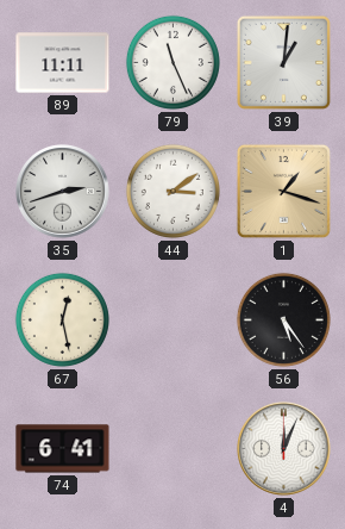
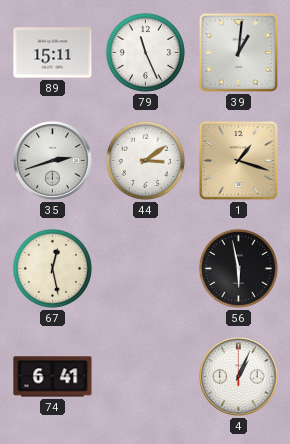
89: 11:11 -> 15:11
56: 5:24 -> 5:58
4: 12:04 -> 1:04
